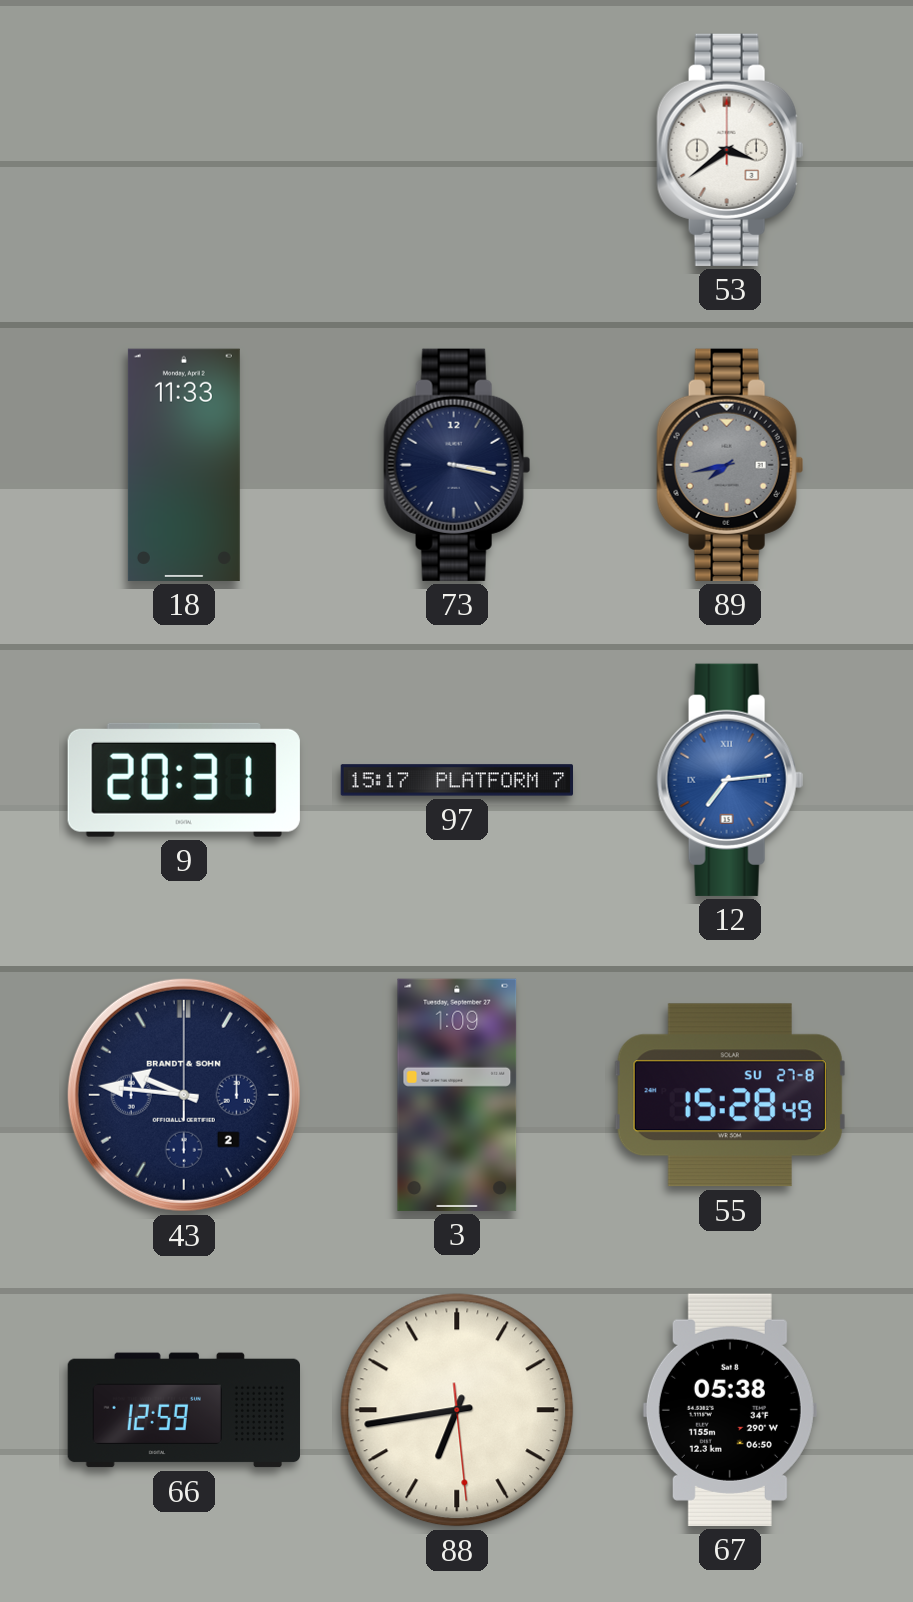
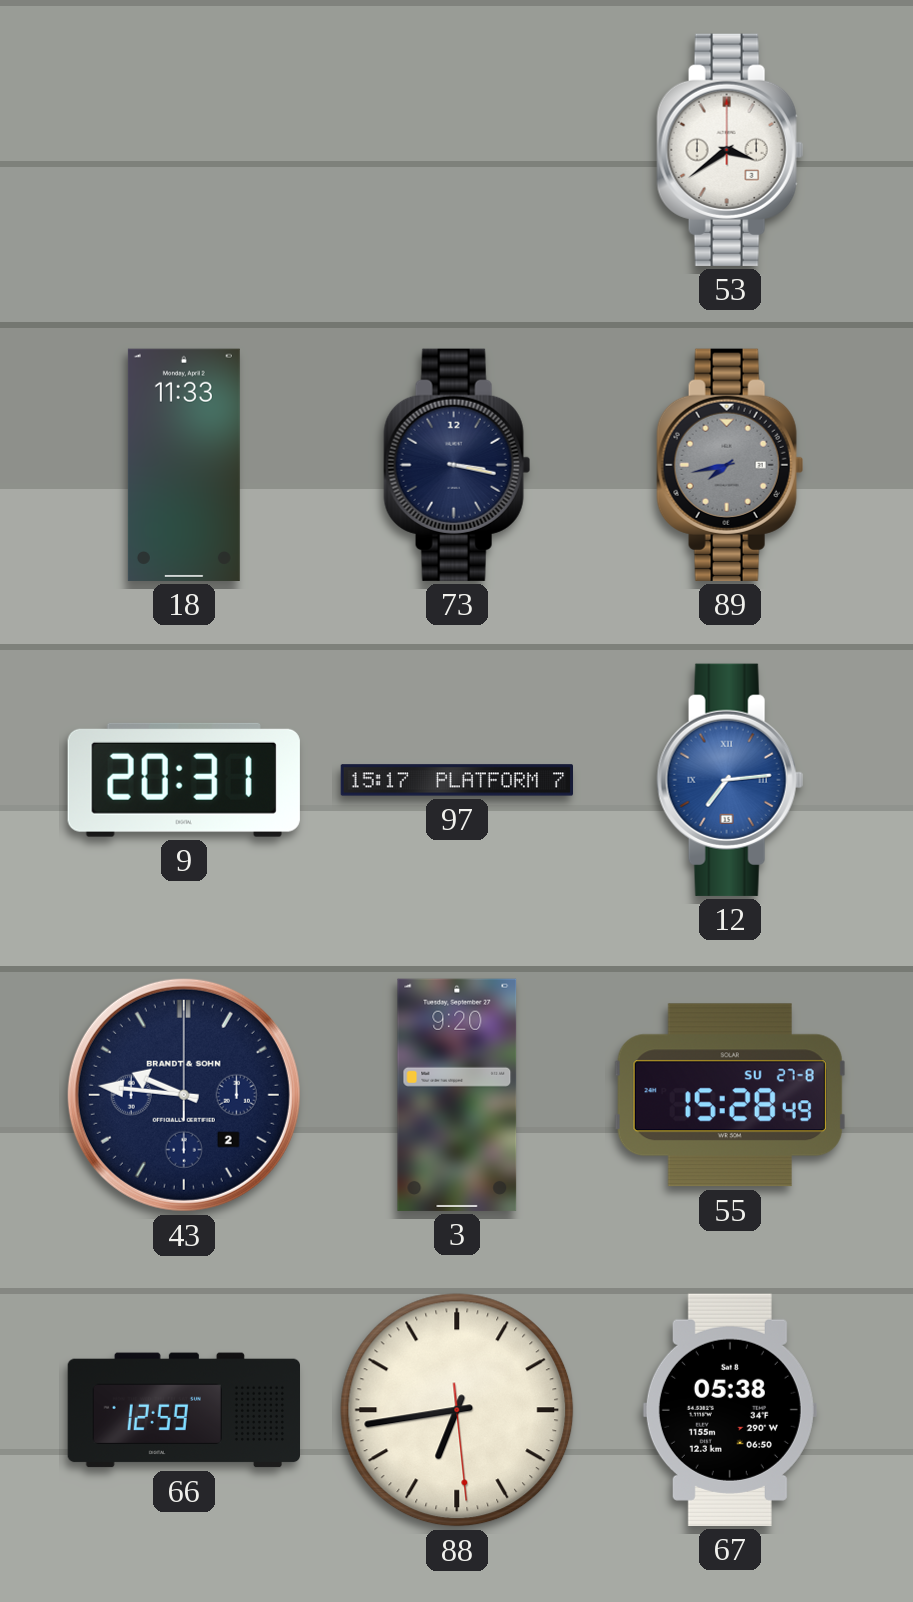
3: 1:09 -> 9:20
